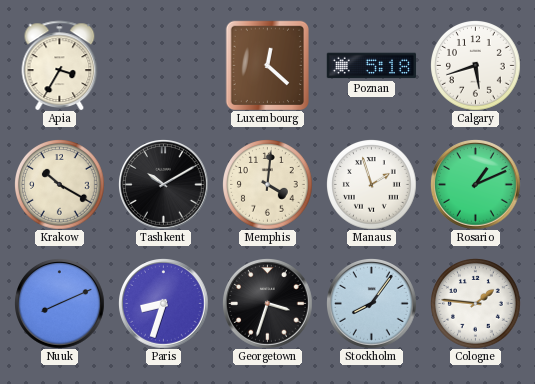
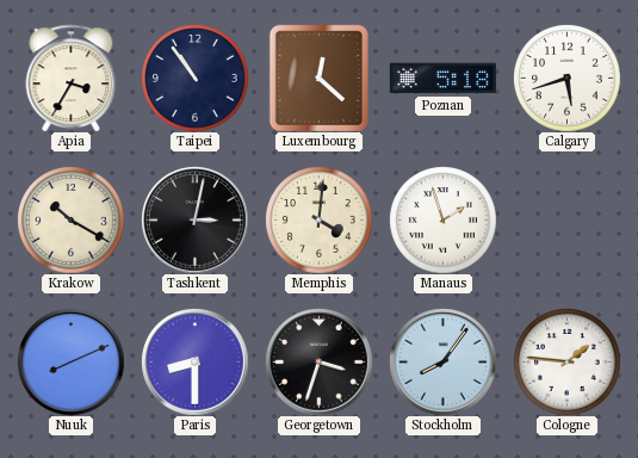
Taipei: none -> 10:54
Tashkent: 10:10 -> 3:02
Rosario: 1:11 -> none
Paris: 8:33 -> 8:30
